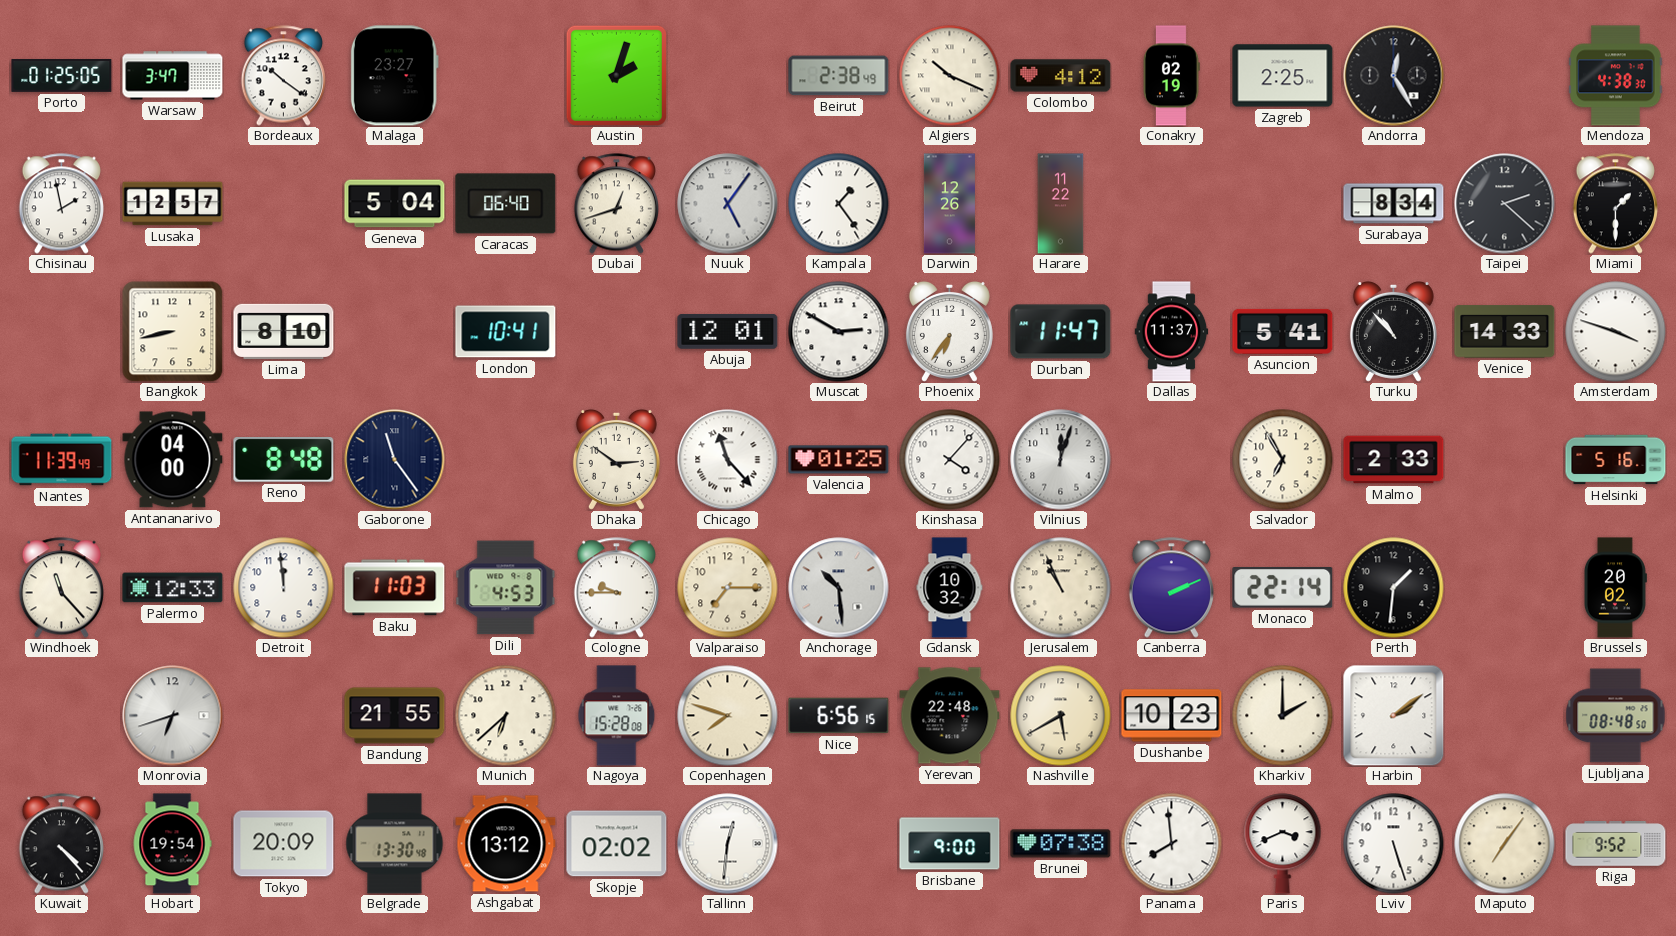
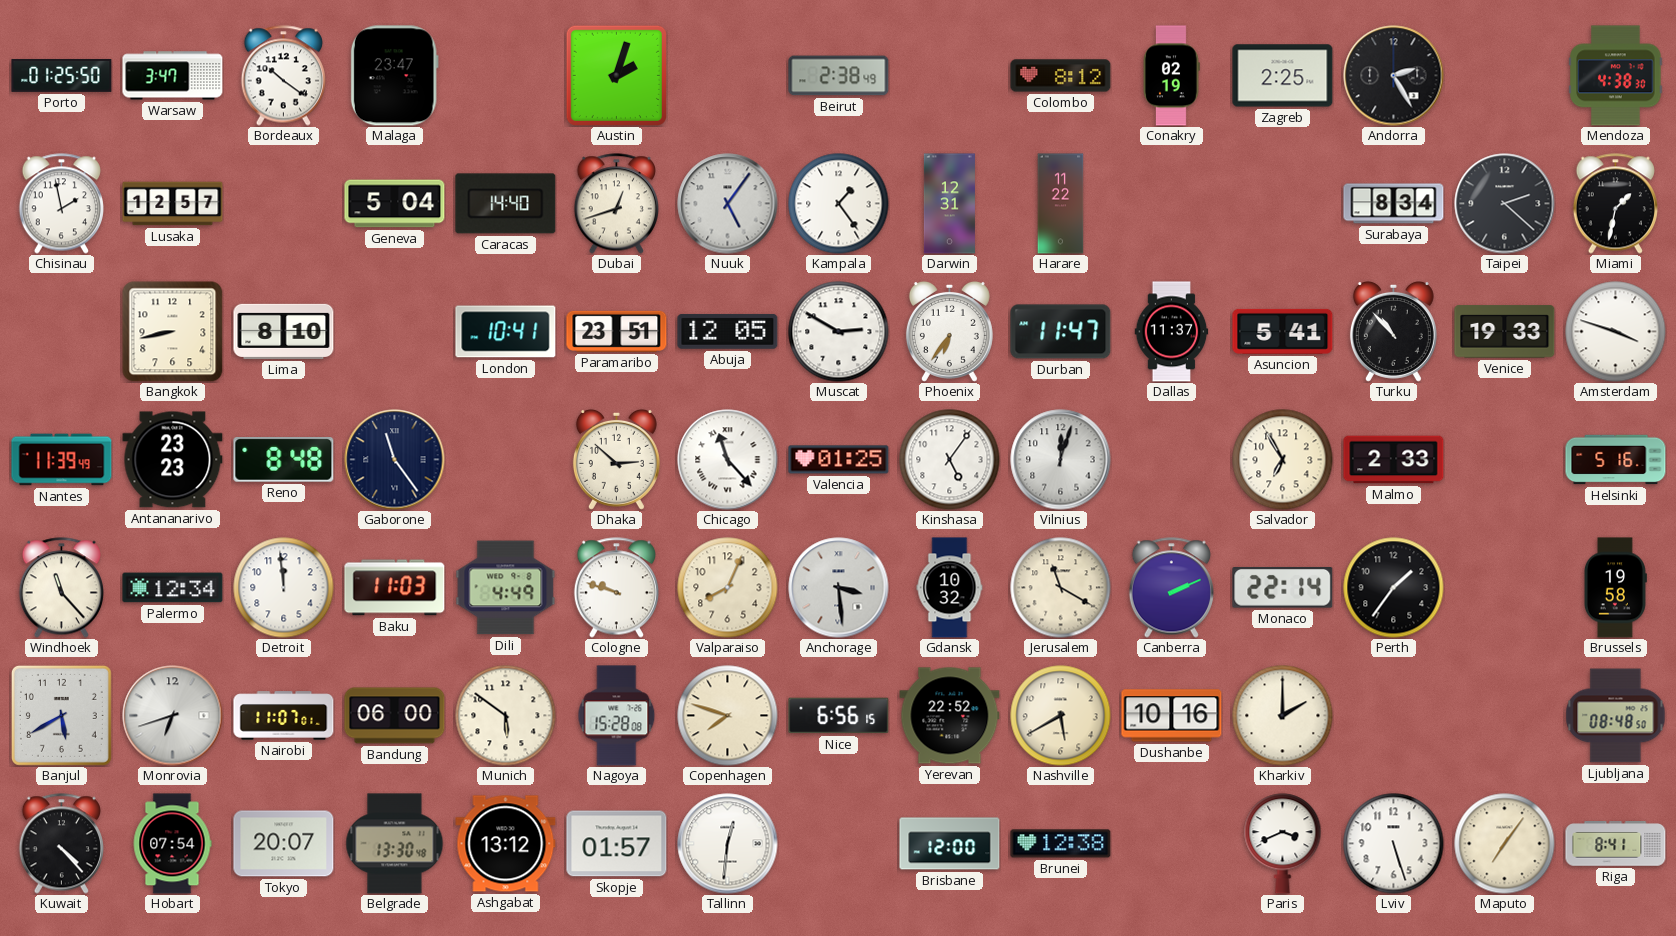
Porto: 01:25:05 -> 01:25:50
Malaga: 23:27 -> 23:47
Algiers: 10:19 -> none
Colombo: 4:12 -> 8:12
Andorra: 12:25 -> 2:25
Caracas: 06:40 -> 14:40
Darwin: 12:26 -> 12:31
Miami: 1:30 -> 1:32
Paramaribo: none -> 23:51
Abuja: 12:01 -> 12:05
Venice: 14:33 -> 19:33
Antananarivo: 04:00 -> 23:23
Dhaka: 2:51 -> 2:52
Kinshasa: 4:07 -> 5:06
Palermo: 12:33 -> 12:34
Dili: 4:53 -> 4:49
Cologne: 9:45 -> 9:48
Valparaiso: 7:15 -> 8:04
Anchorage: 10:29 -> 3:29
Jerusalem: 10:56 -> 11:20
Perth: 1:31 -> 1:36
Brussels: 20:02 -> 19:58
Banjul: none -> 5:40
Nairobi: none -> 11:07
Bandung: 21:55 -> 06:00
Munich: 6:38 -> 5:51
Yerevan: 22:48 -> 22:52
Dushanbe: 10:23 -> 10:16
Harbin: 2:09 -> none
Hobart: 19:54 -> 07:54
Tokyo: 20:09 -> 20:07
Skopje: 02:02 -> 01:57
Brisbane: 9:00 -> 12:00
Brunei: 07:38 -> 12:38
Panama: 7:59 -> none
Riga: 9:52 -> 8:41
